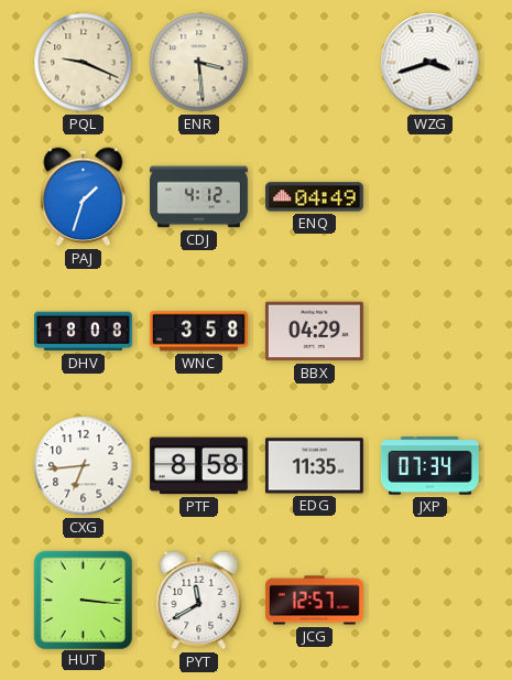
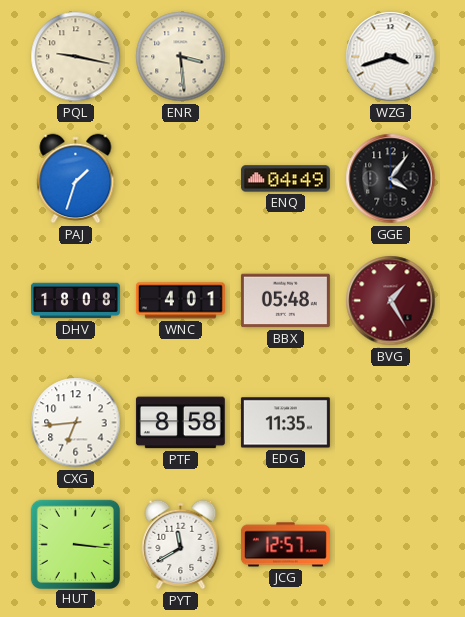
PQL: 9:19 -> 9:17
CDJ: 4:12 -> none
GGE: none -> 4:06
WNC: 3:58 -> 4:01
BBX: 04:29 -> 05:48
BVG: none -> 1:25
JXP: 07:34 -> none
